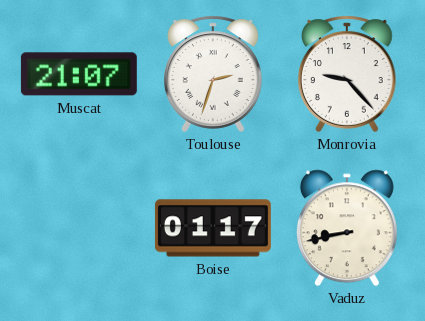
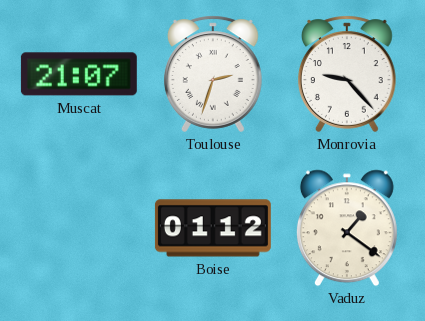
Boise: 01:17 -> 01:12
Vaduz: 8:43 -> 1:21
